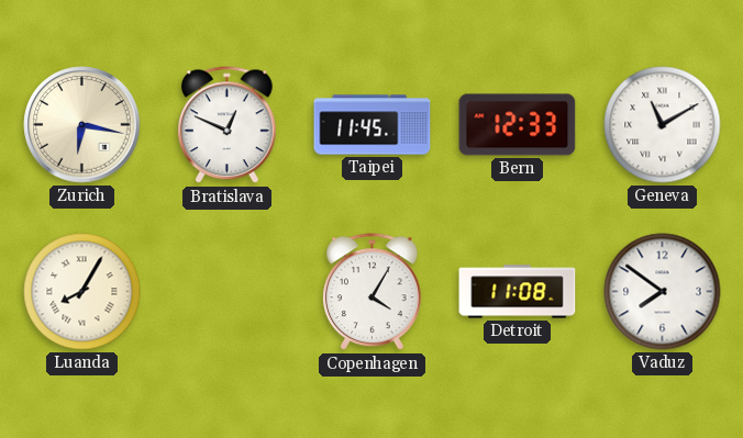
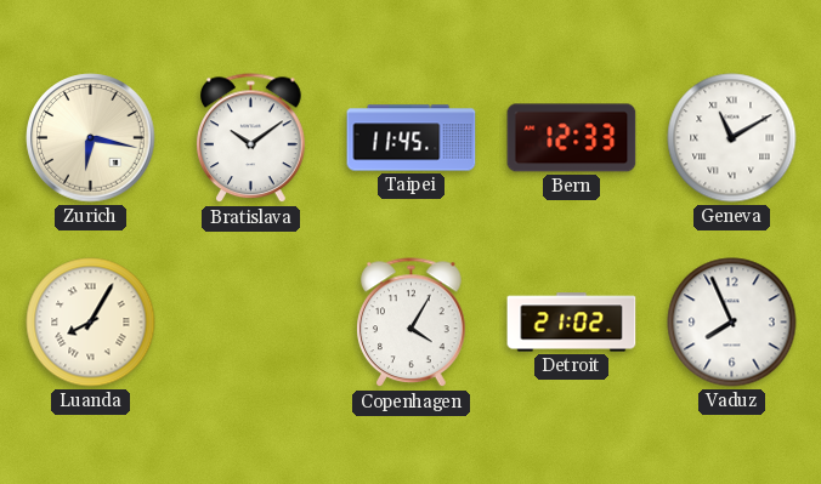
Bratislava: 12:49 -> 10:09
Detroit: 11:08 -> 21:02
Vaduz: 7:51 -> 7:56
